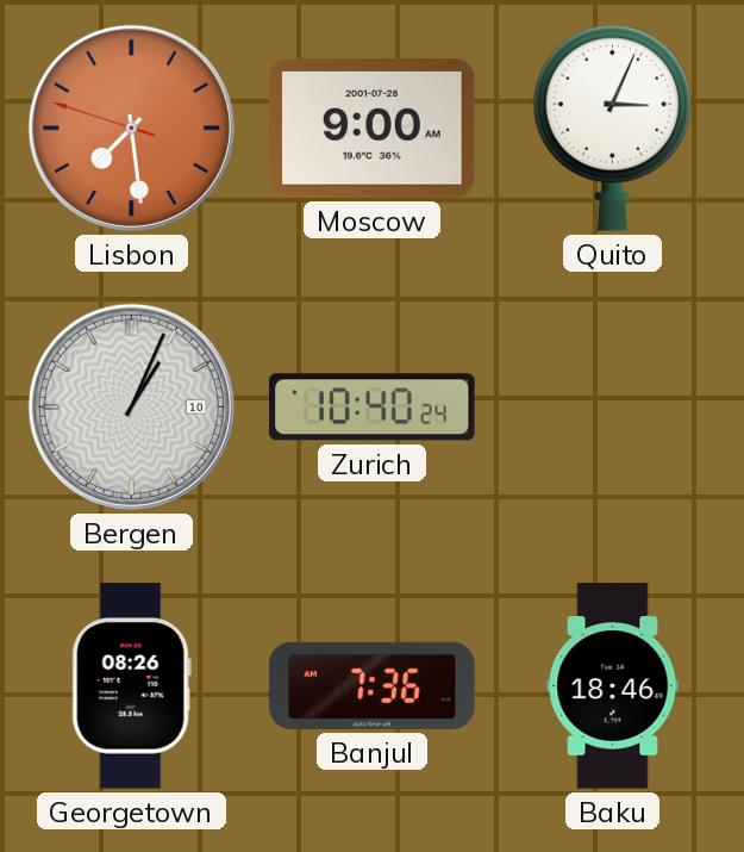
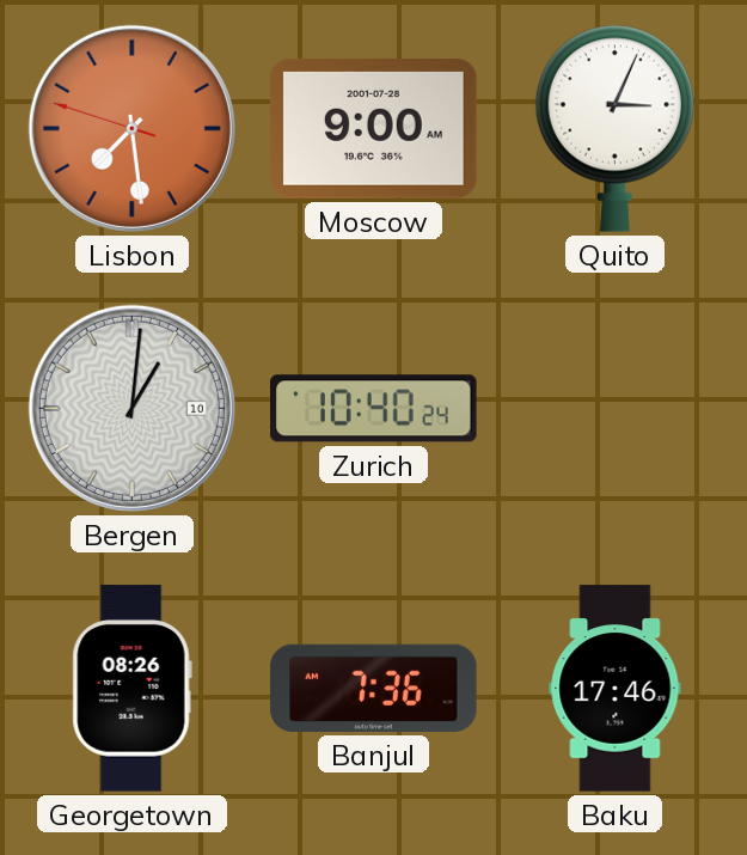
Bergen: 1:04 -> 1:01
Baku: 18:46 -> 17:46
